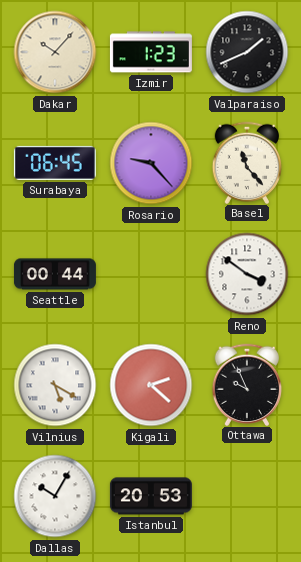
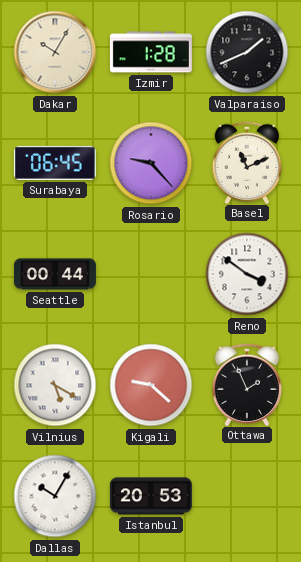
Dakar: 10:07 -> 10:05
Izmir: 1:23 -> 1:28
Basel: 11:23 -> 11:11
Kigali: 2:22 -> 9:22
Ottawa: 9:56 -> 1:56
